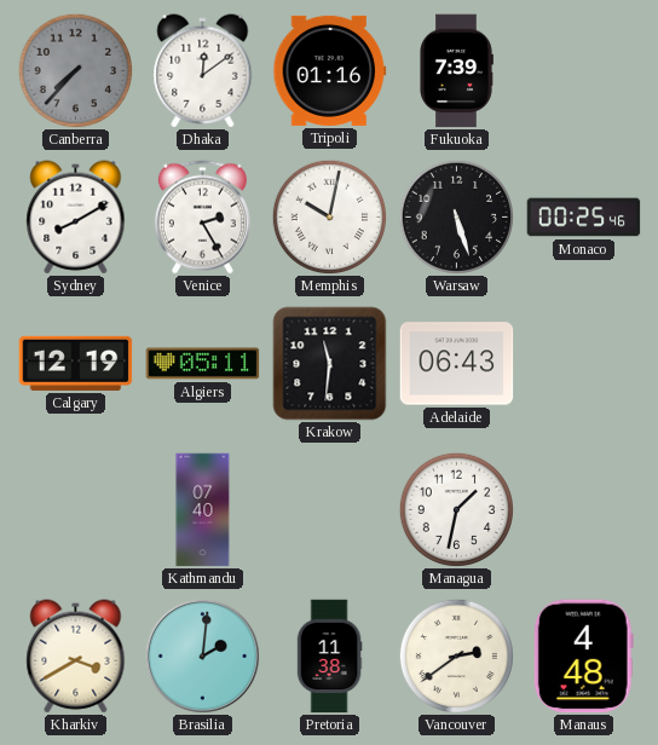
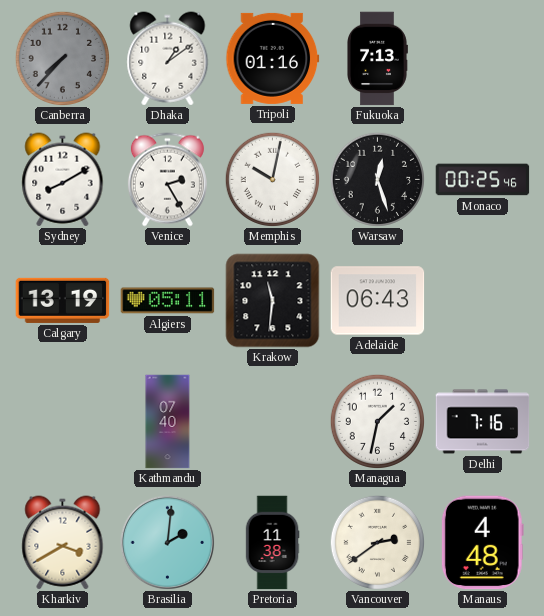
Dhaka: 12:09 -> 1:09
Fukuoka: 7:39 -> 7:13
Warsaw: 5:27 -> 12:27
Calgary: 12:19 -> 13:19
Delhi: none -> 7:16
